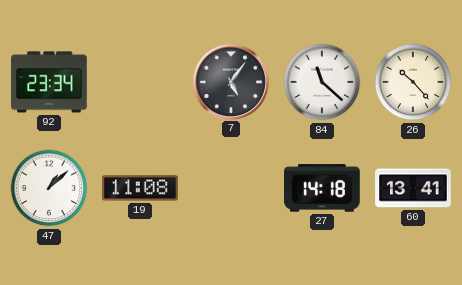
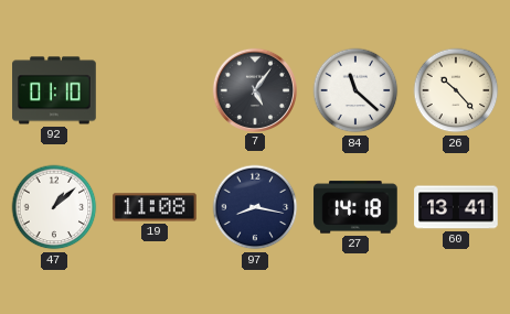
92: 23:34 -> 01:10
97: none -> 8:17
